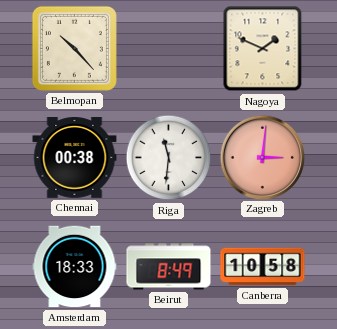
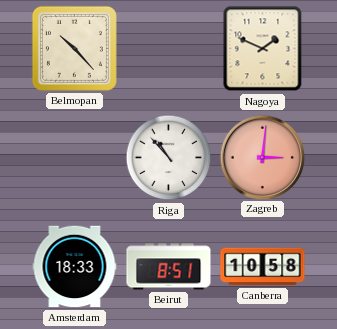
Chennai: 00:38 -> none
Riga: 11:31 -> 10:53
Beirut: 8:49 -> 8:51
